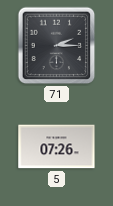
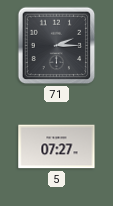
5: 07:26 -> 07:27
